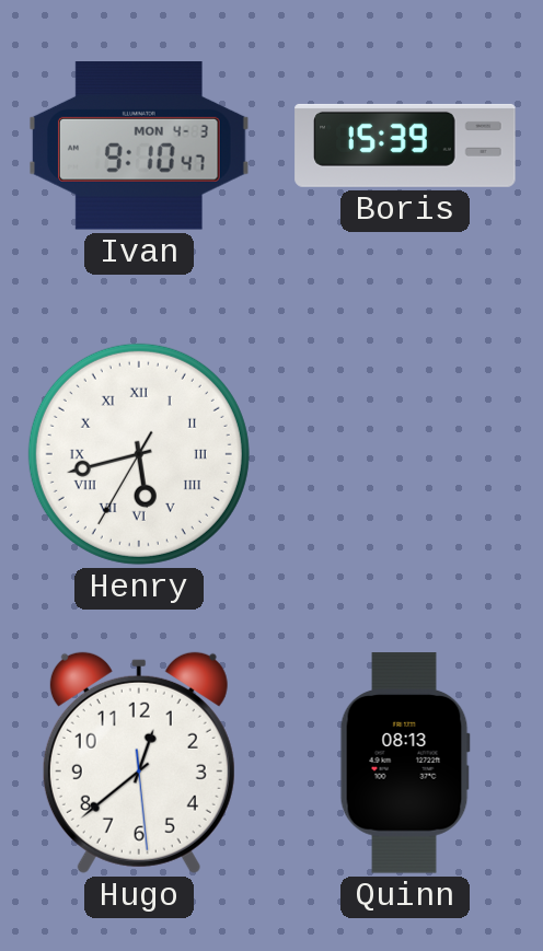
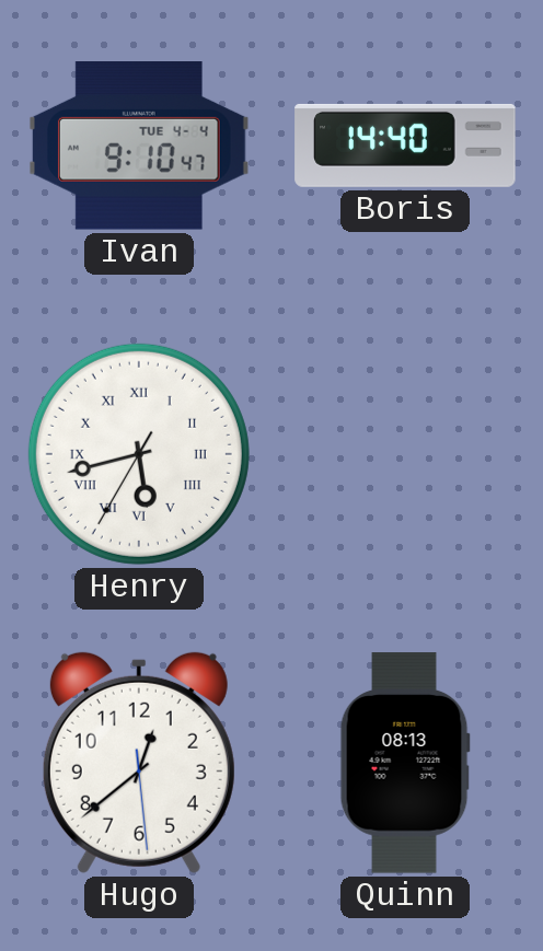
Ivan date: MON 4-3 -> TUE 4-4
Boris: 15:39 -> 14:40
